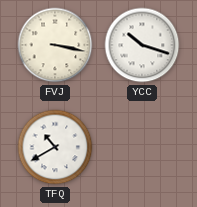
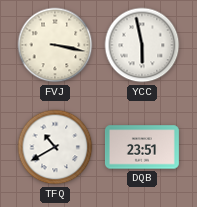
YCC: 10:18 -> 5:58
DQB: none -> 23:51
